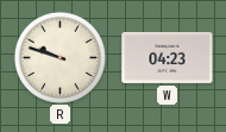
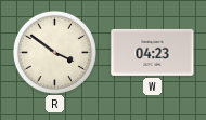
R: 9:48 -> 3:51
